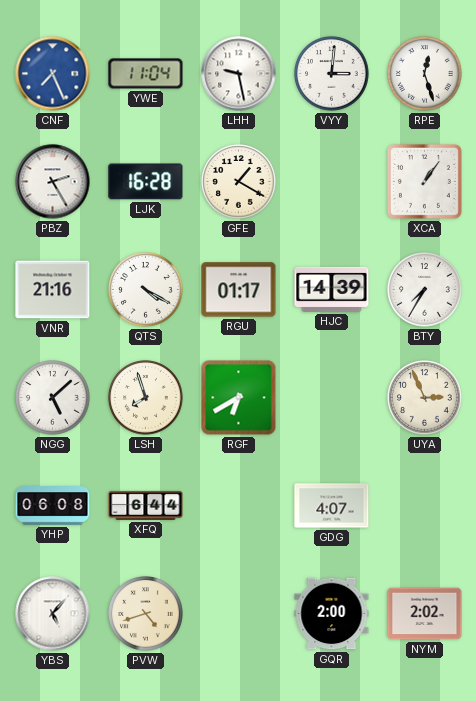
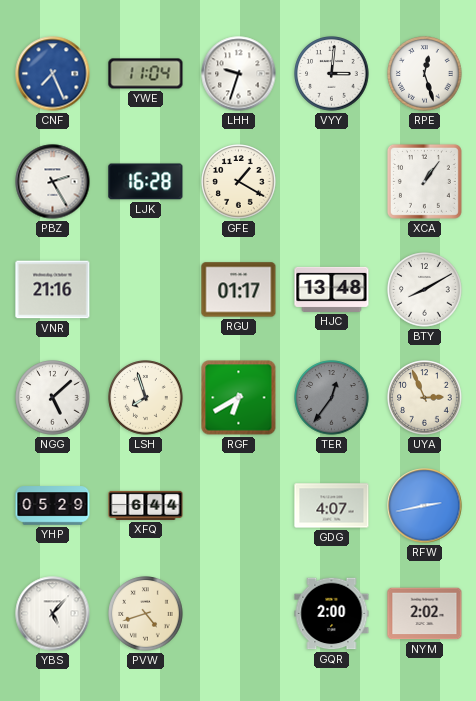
LHH: 9:28 -> 9:33
QTS: 4:20 -> none
HJC: 14:39 -> 13:48
BTY: 7:35 -> 8:10
TER: none -> 12:36
YHP: 06:08 -> 05:29
RFW: none -> 2:43
